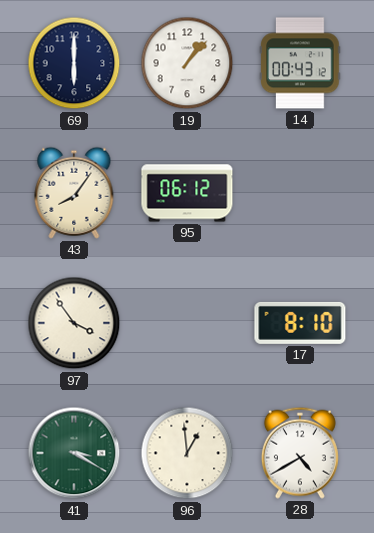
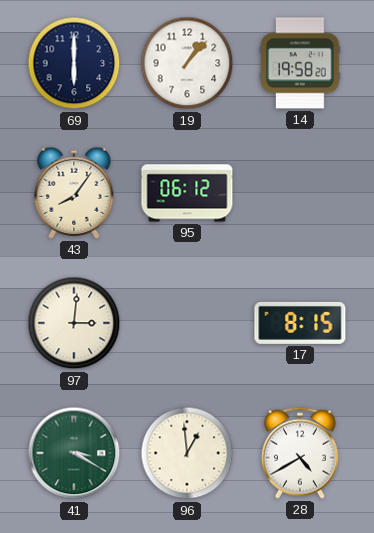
14: 00:43 -> 19:58
97: 3:54 -> 3:01
17: 8:10 -> 8:15
